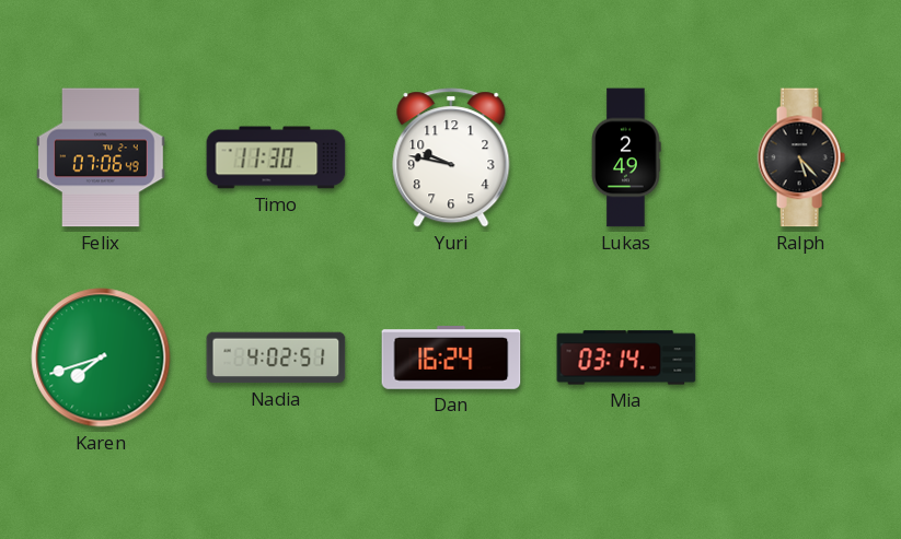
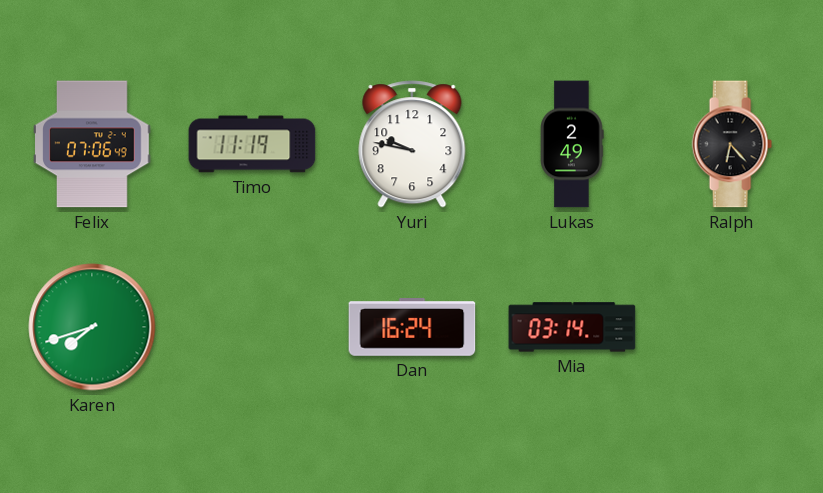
Timo: 11:30 -> 11:19
Ralph: 5:23 -> 6:23
Nadia: 4:02 -> none
